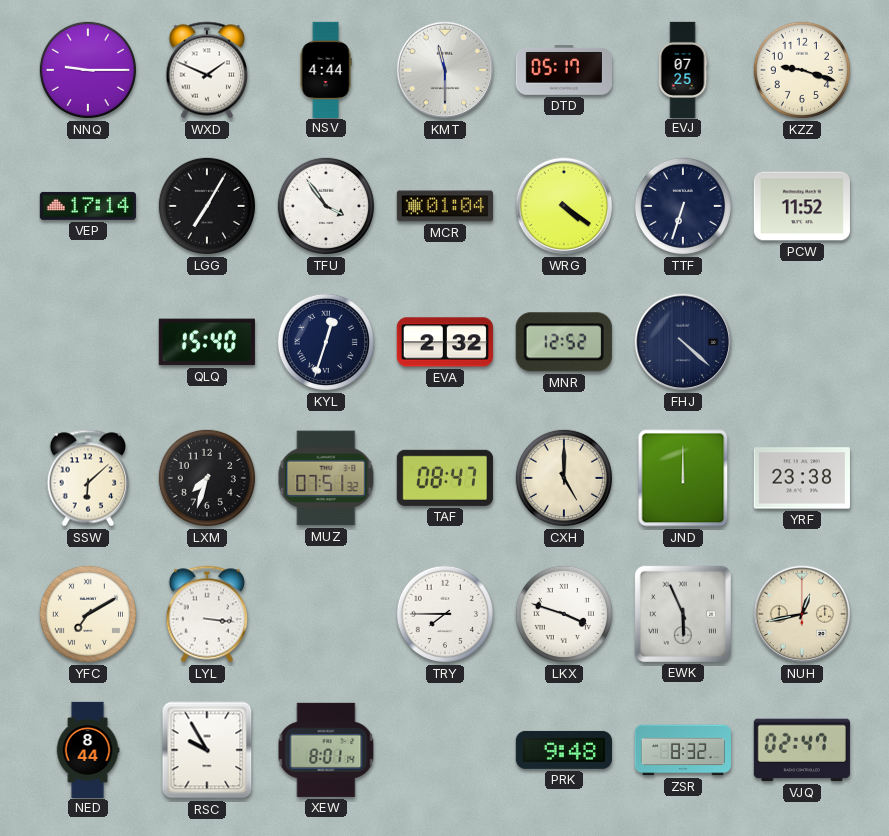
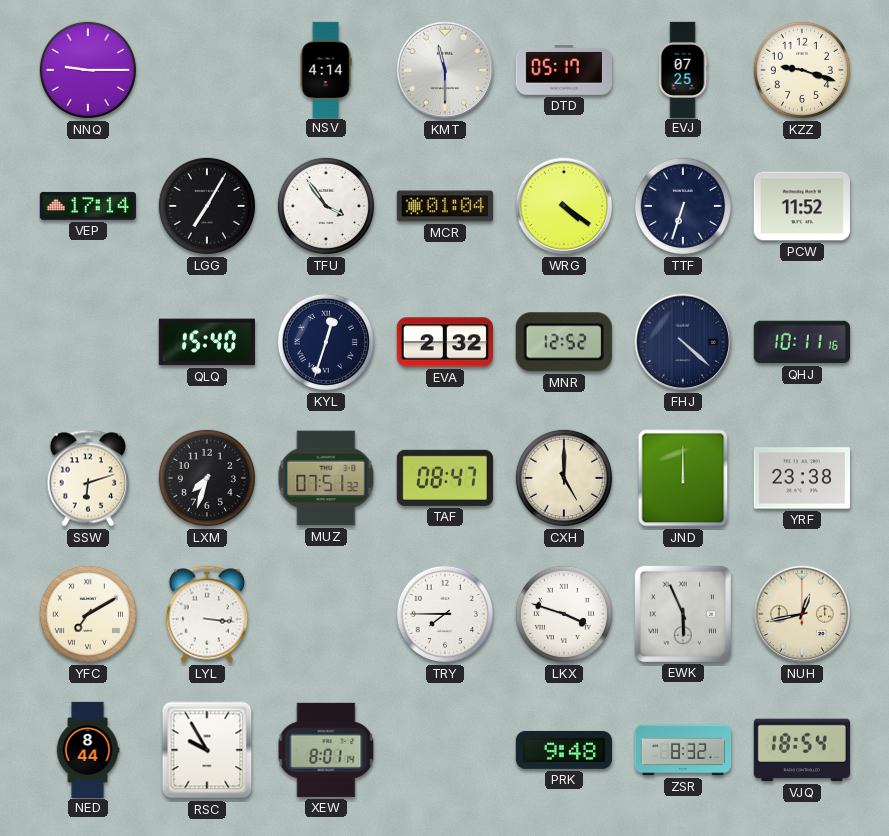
WXD: 1:49 -> none
NSV: 4:44 -> 4:14
QHJ: none -> 10:11
SSW: 6:08 -> 6:12
VJQ: 02:47 -> 18:54
